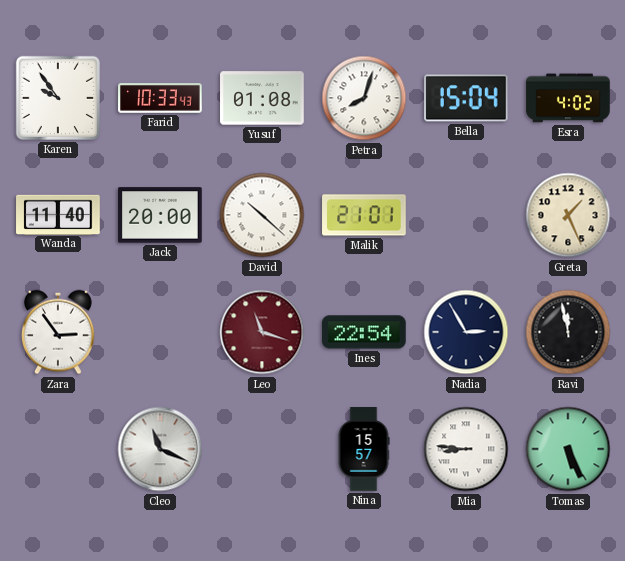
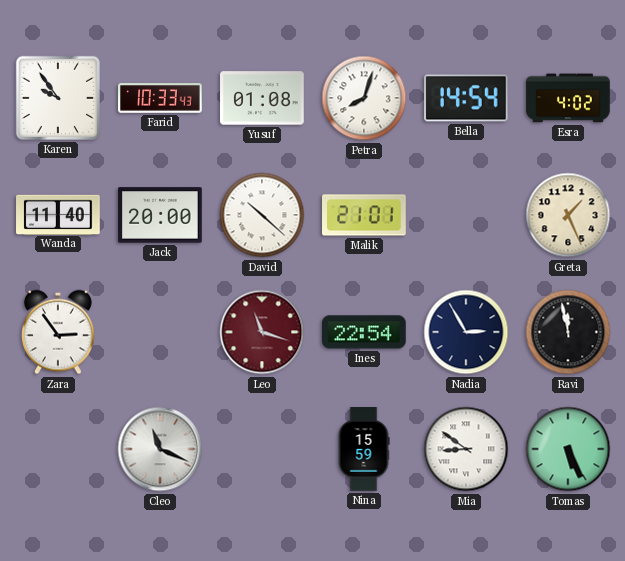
Bella: 15:04 -> 14:54
Nina: 15:57 -> 15:59
Mia: 8:46 -> 8:51
